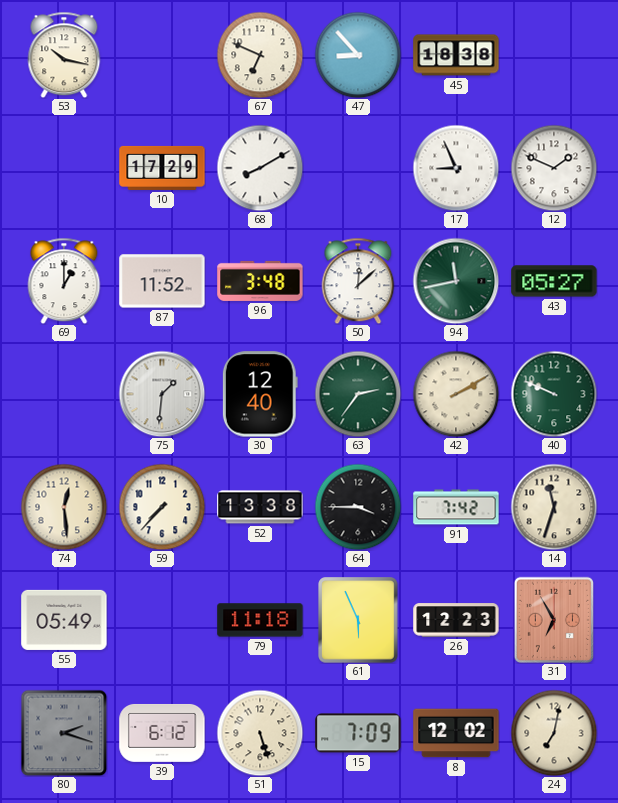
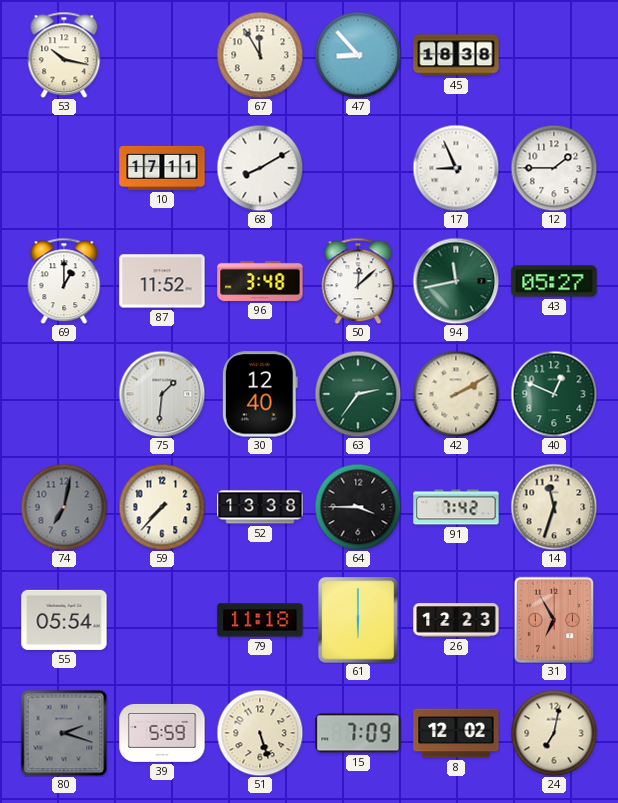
67: 6:49 -> 11:55
10: 17:29 -> 17:11
12: 1:49 -> 1:45
40: 9:49 -> 12:49
74: 12:29 -> 7:02
74 dial: cream -> grey
55: 05:49 -> 05:54
61: 5:56 -> 6:00
39: 6:12 -> 5:59
